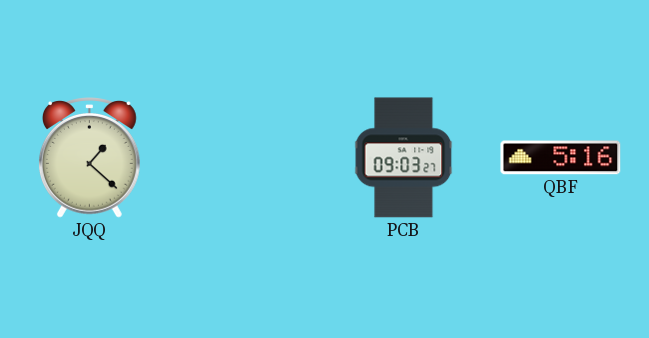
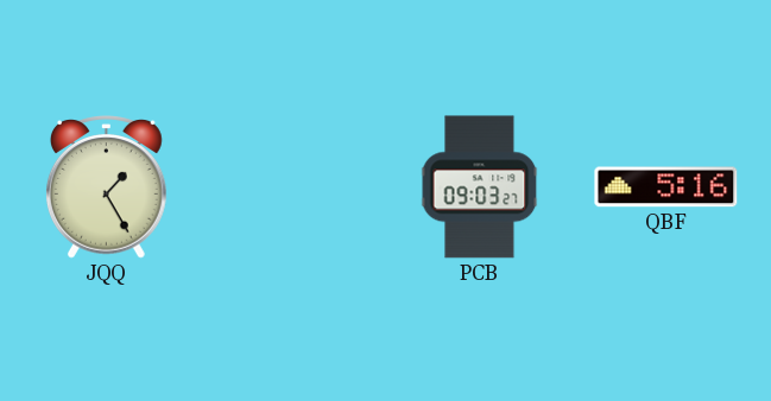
JQQ: 1:22 -> 1:25
